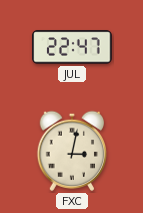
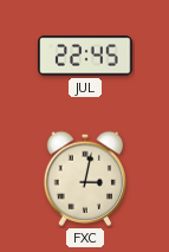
JUL: 22:47 -> 22:45
